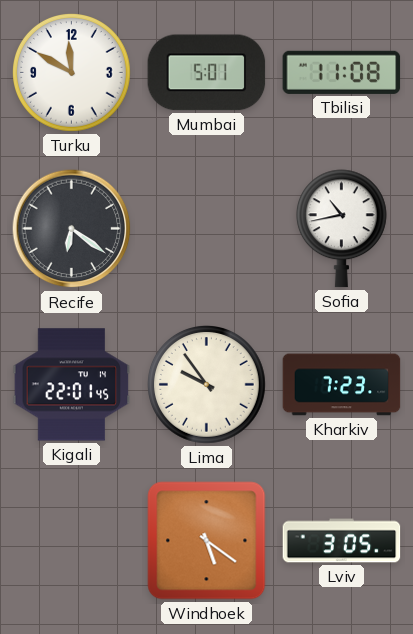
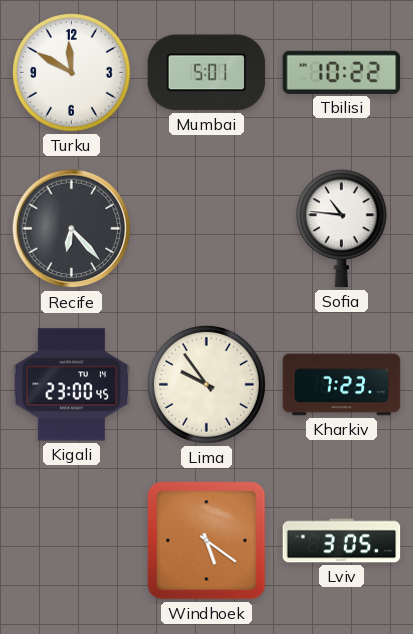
Tbilisi: 11:08 -> 10:22
Recife: 6:21 -> 6:23
Sofia: 10:43 -> 10:46
Kigali: 22:01 -> 23:00
